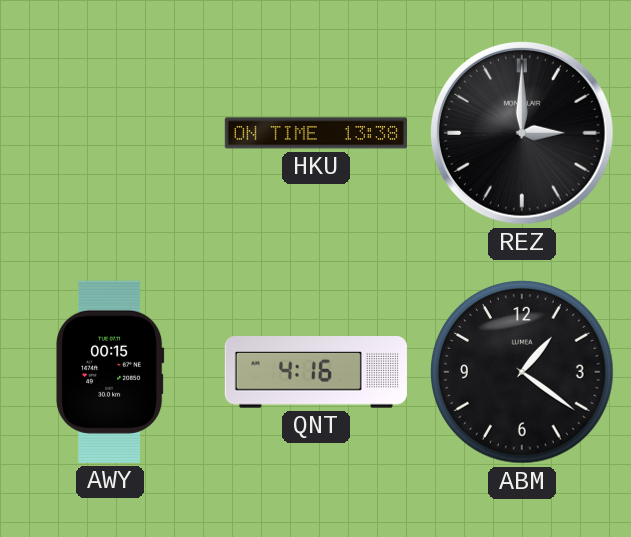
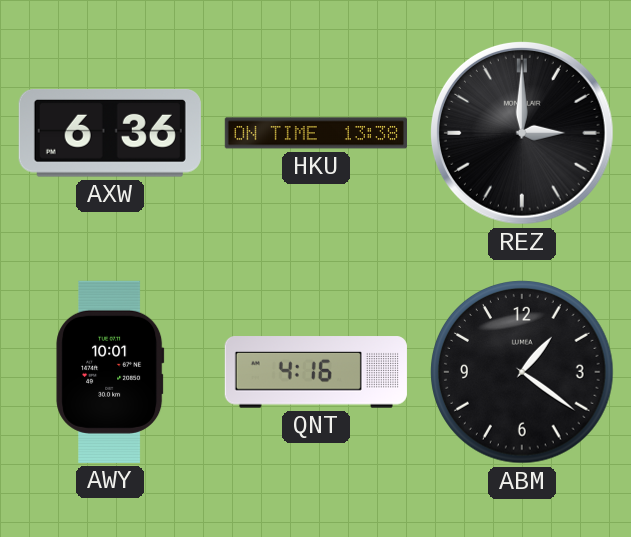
AXW: none -> 6:36
AWY: 00:15 -> 10:01
